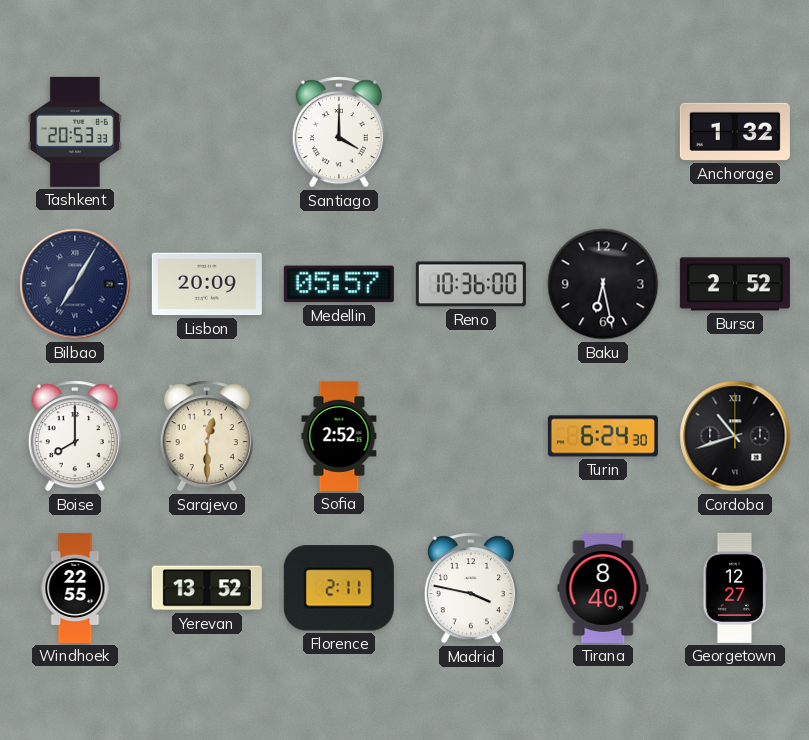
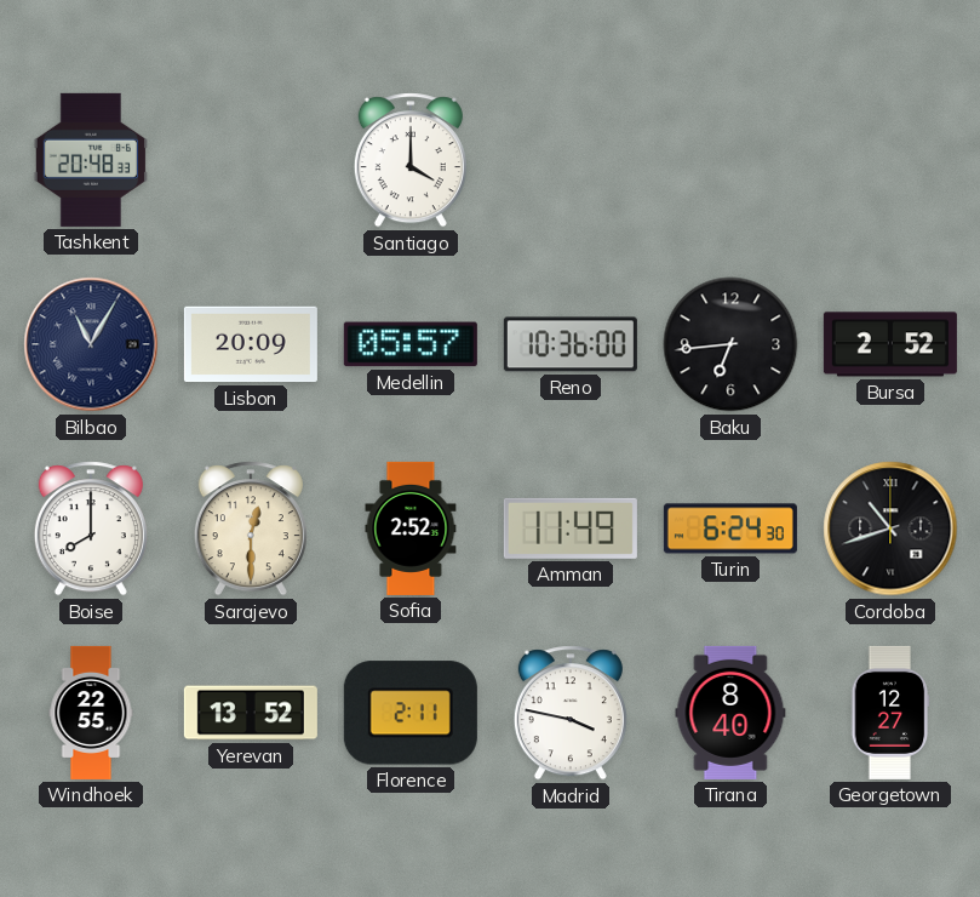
Tashkent: 20:53 -> 20:48
Anchorage: 1:32 -> none
Bilbao: 7:05 -> 11:05
Baku: 6:28 -> 6:44
Amman: none -> 11:49
